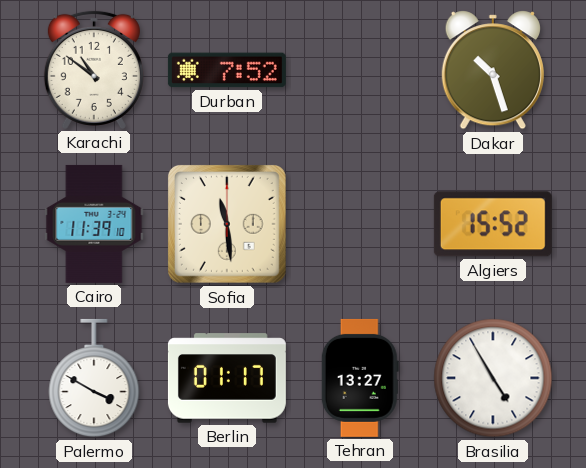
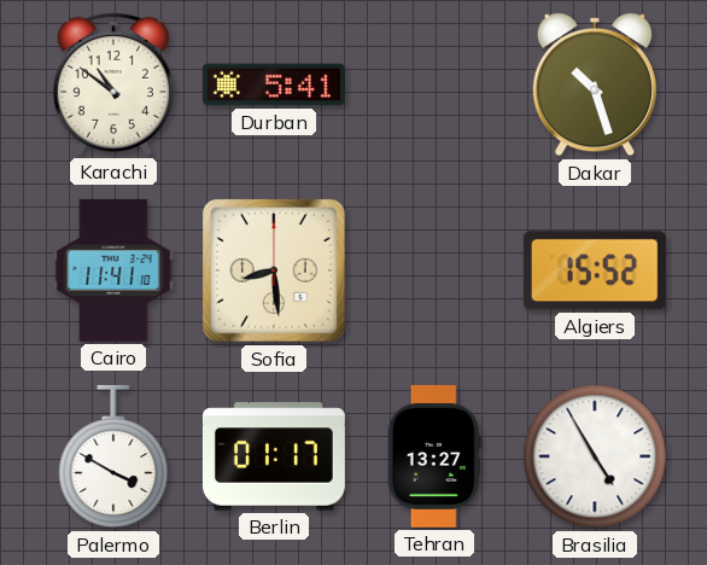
Durban: 7:52 -> 5:41
Cairo: 11:39 -> 11:41
Sofia: 11:29 -> 8:29
